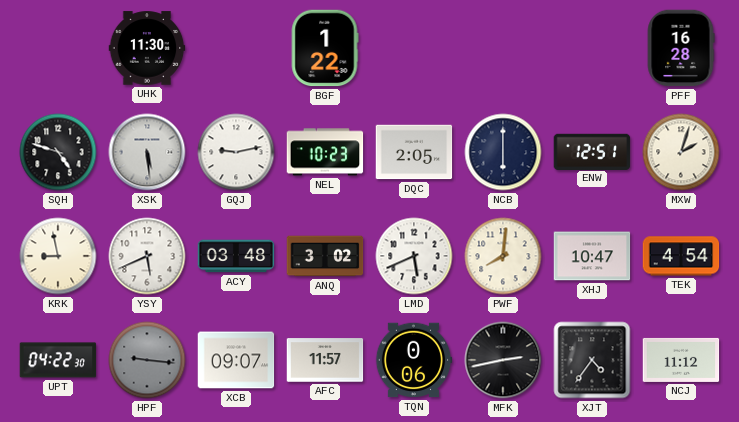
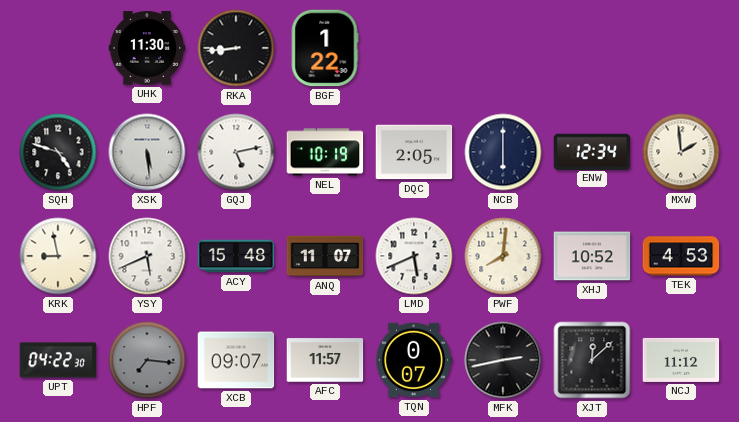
RKA: none -> 8:44
PFF: 16:28 -> none
GQJ: 9:13 -> 5:13
NEL: 10:23 -> 10:19
ENW: 12:51 -> 12:34
MXW: 2:03 -> 1:59
ACY: 03:48 -> 15:48
ANQ: 3:02 -> 11:07
XHJ: 10:47 -> 10:52
TEK: 4:54 -> 4:53
HPF: 9:16 -> 7:16
TQN: 0:06 -> 0:07
XJT: 4:36 -> 12:08
